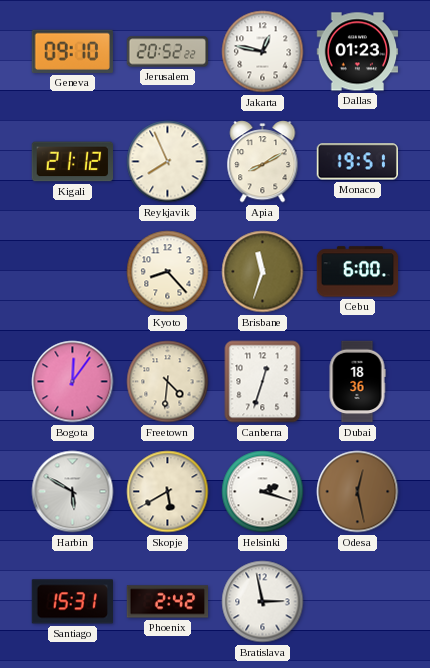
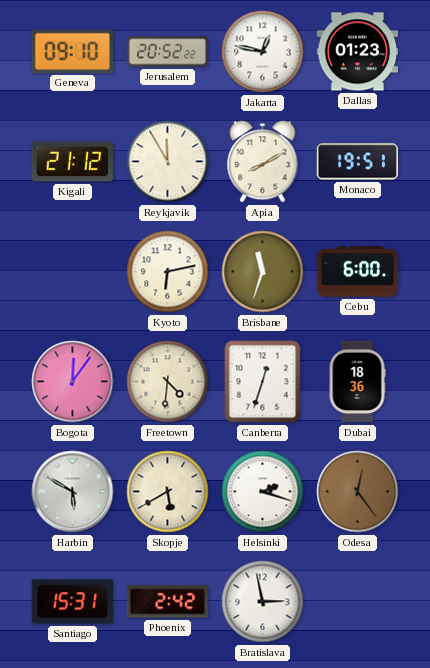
Reykjavik: 7:56 -> 11:55
Kyoto: 8:23 -> 6:13
Odesa: 12:28 -> 12:24
